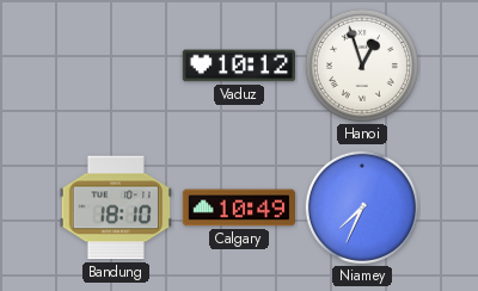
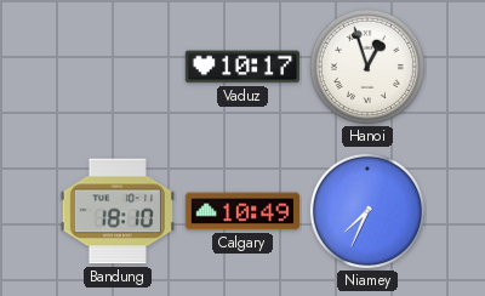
Vaduz: 10:12 -> 10:17
